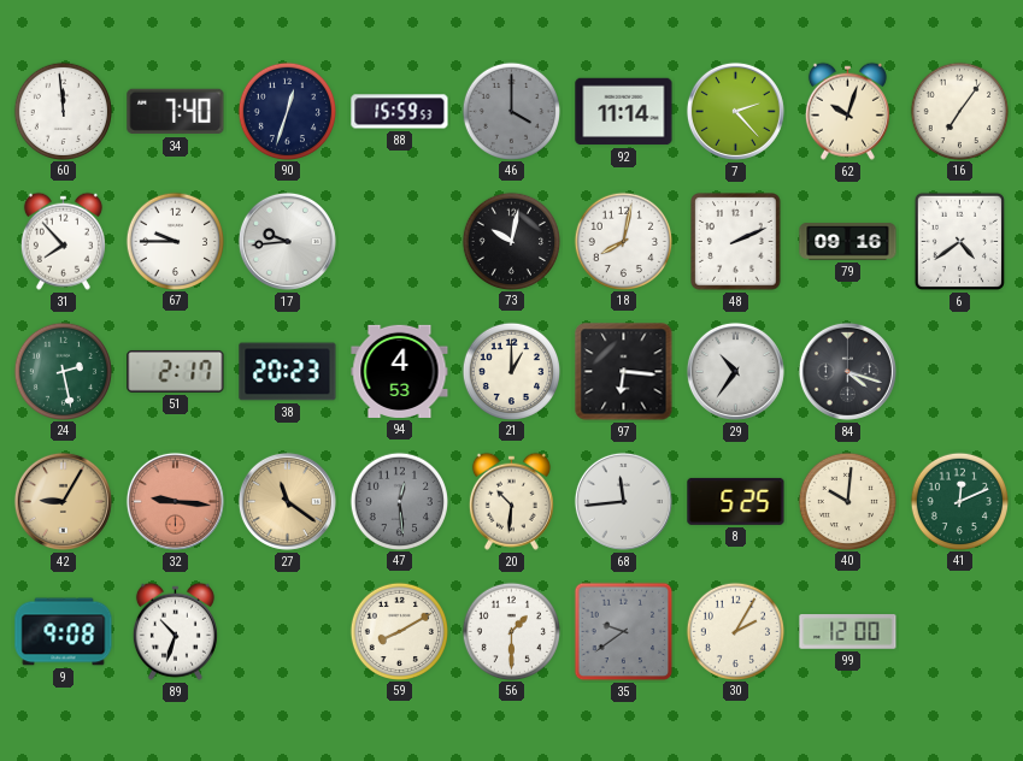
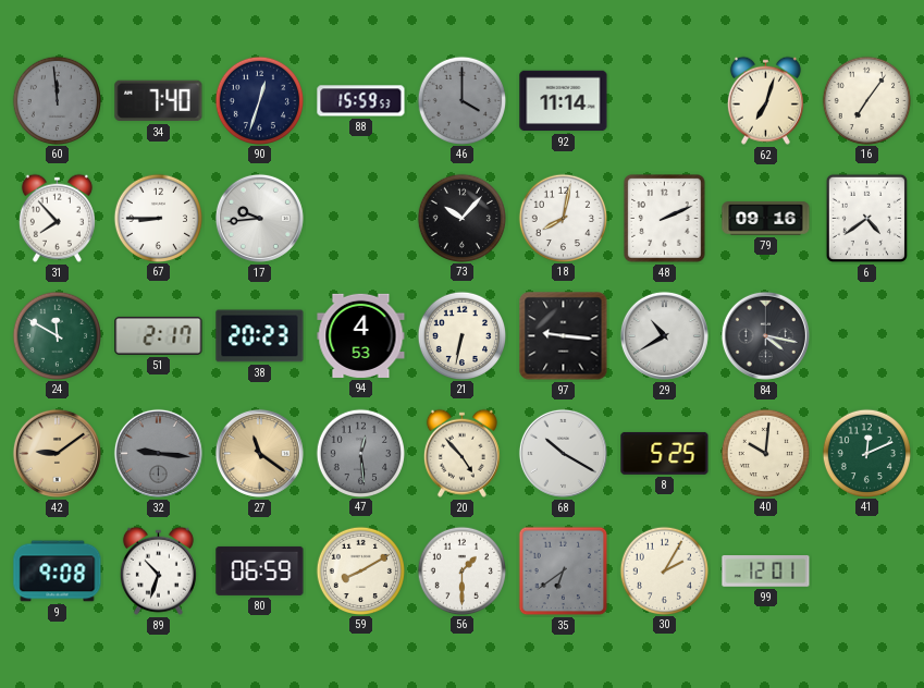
60 dial: white -> grey
7: 2:23 -> none
62: 10:03 -> 7:03
67: 9:45 -> 8:45
73: 10:02 -> 10:07
24: 2:28 -> 11:50
21: 1:00 -> 6:32
97: 6:16 -> 9:16
29: 10:36 -> 10:40
84: 4:18 -> 4:17
42: 9:05 -> 9:09
32 dial: salmon -> grey
20: 10:31 -> 4:53
68: 11:44 -> 10:20
80: none -> 06:59
35: 9:39 -> 6:39
99: 12:00 -> 12:01
